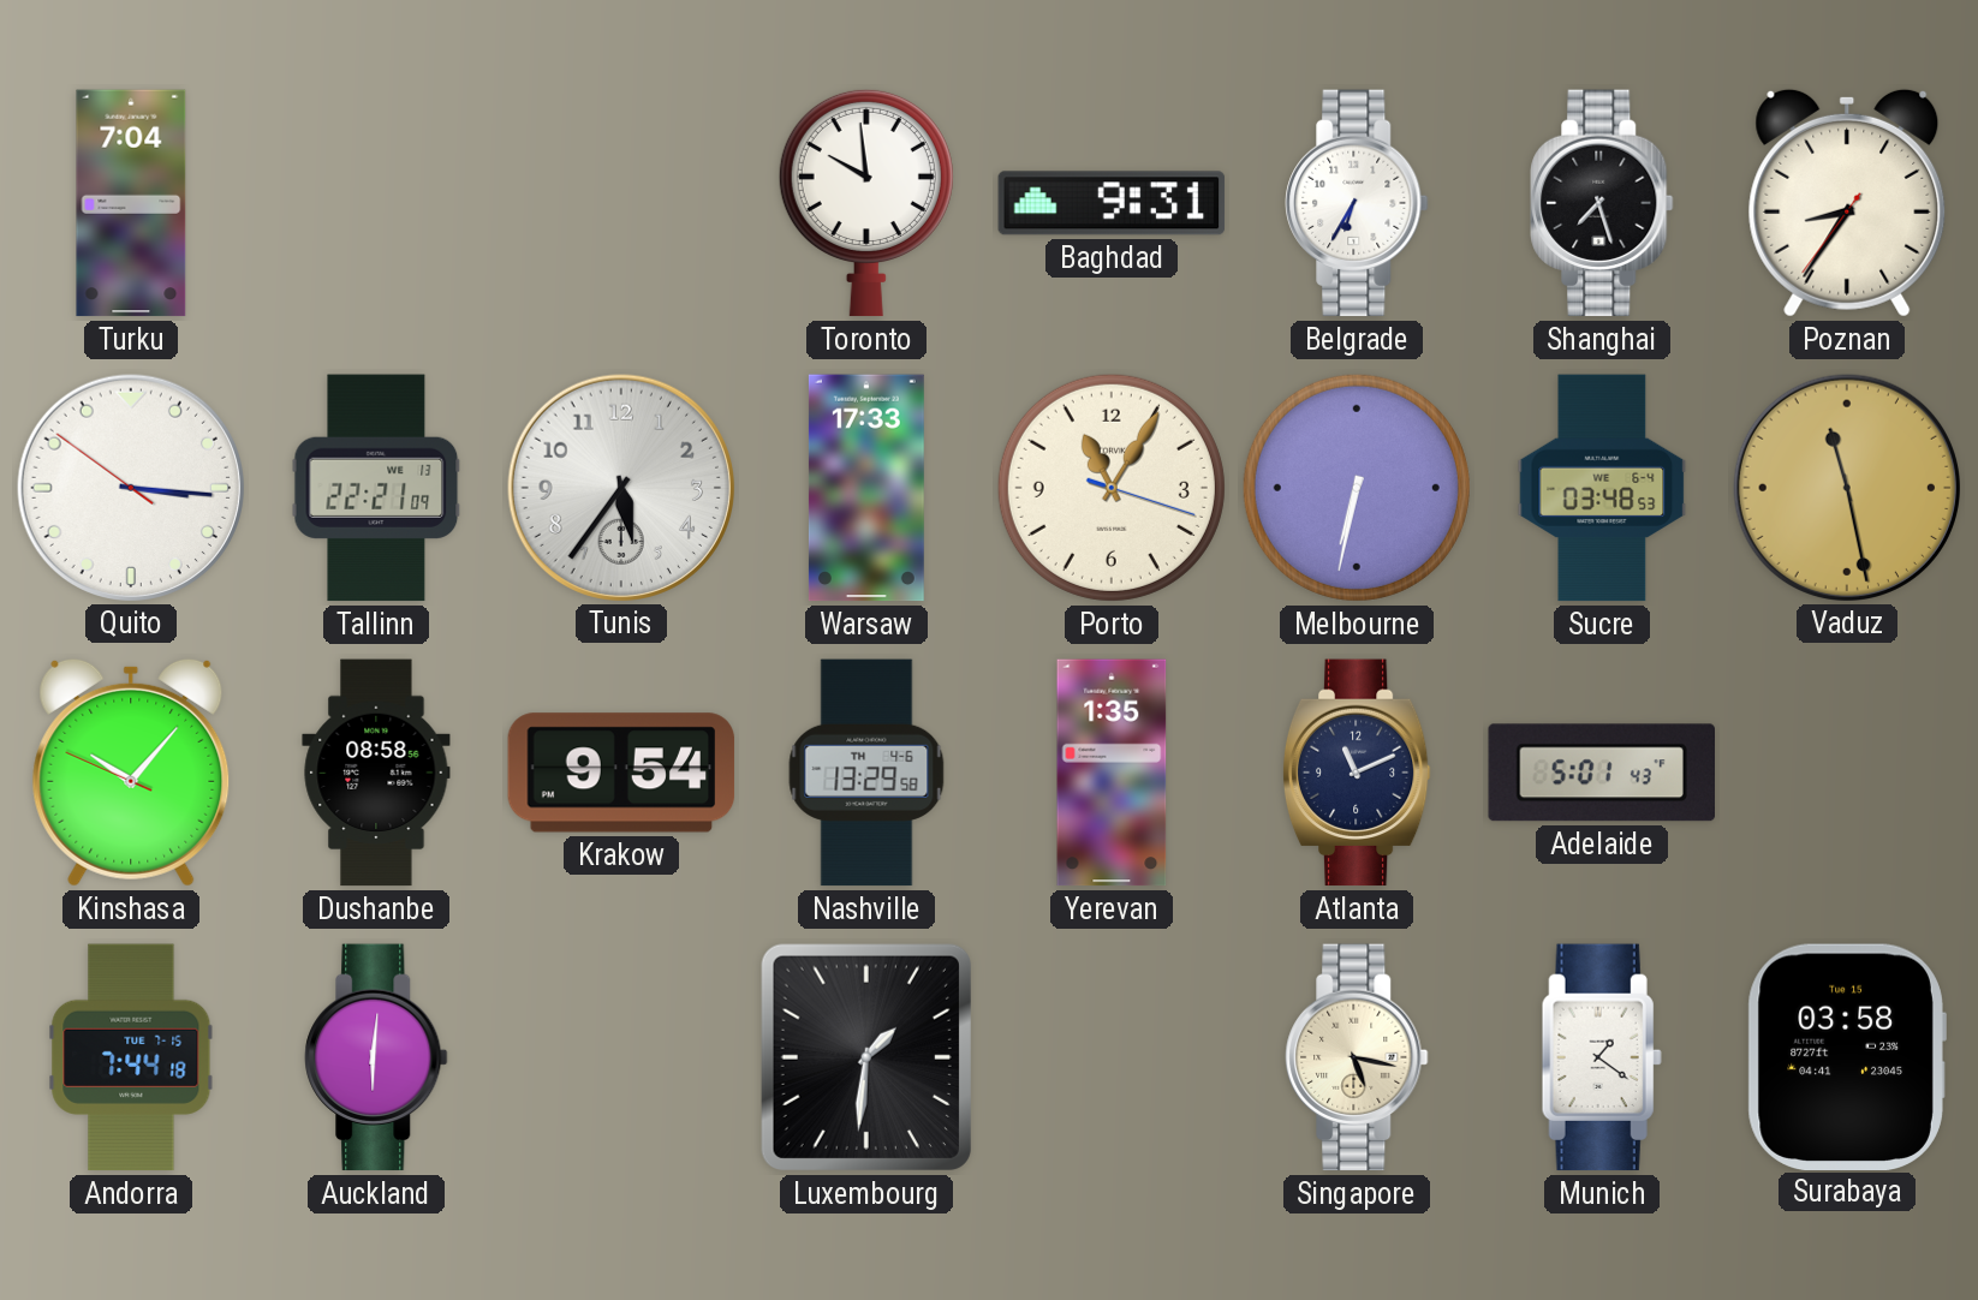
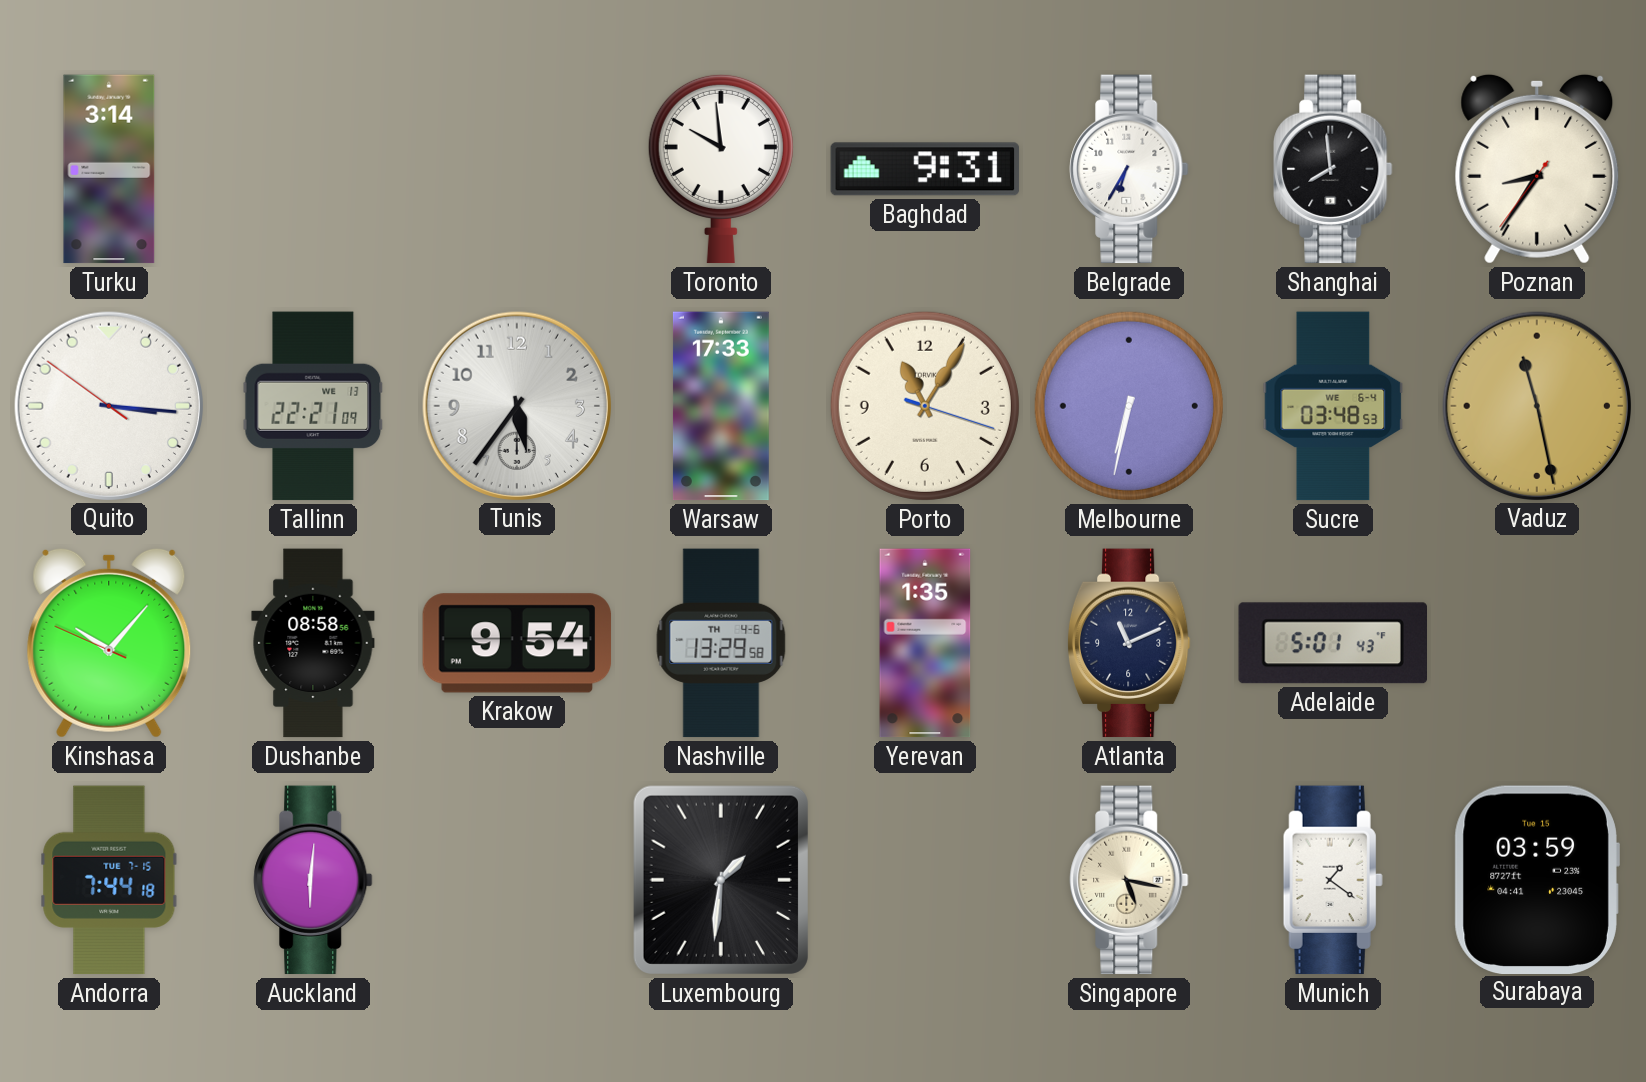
Turku: 7:04 -> 3:14
Shanghai: 7:27 -> 7:59
Surabaya: 03:58 -> 03:59
